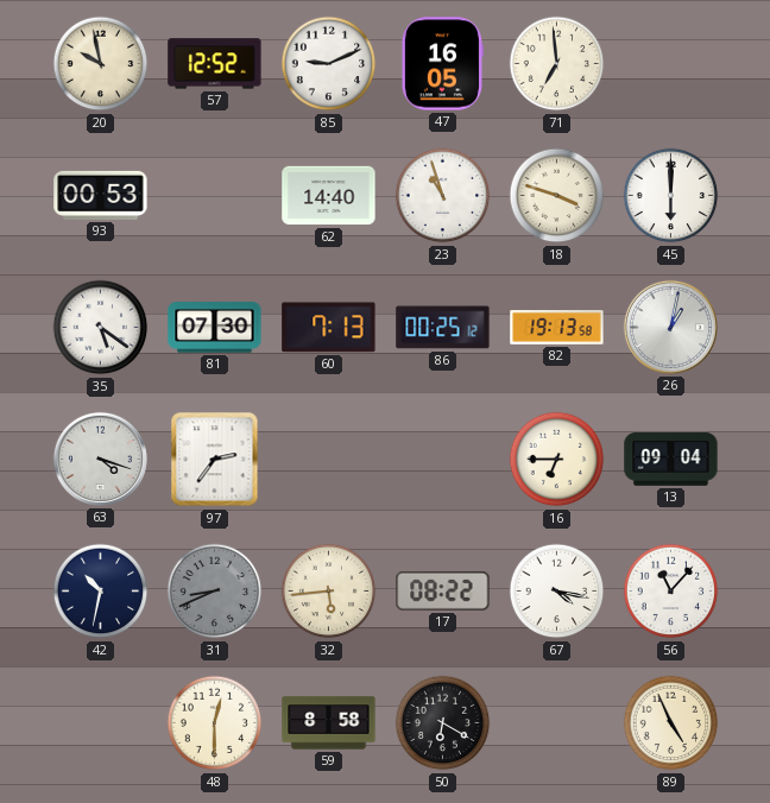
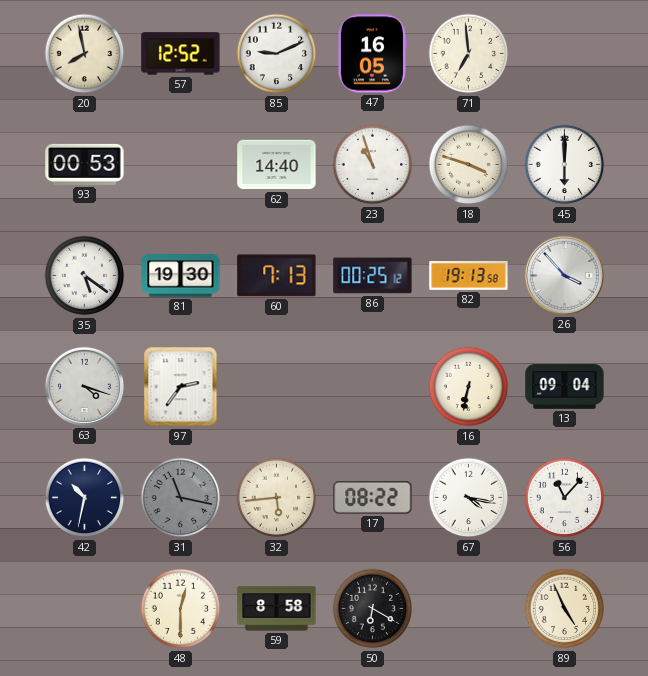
20: 9:58 -> 7:58
81: 07:30 -> 19:30
26: 1:02 -> 3:53
16: 6:45 -> 6:32
31: 8:41 -> 11:17
